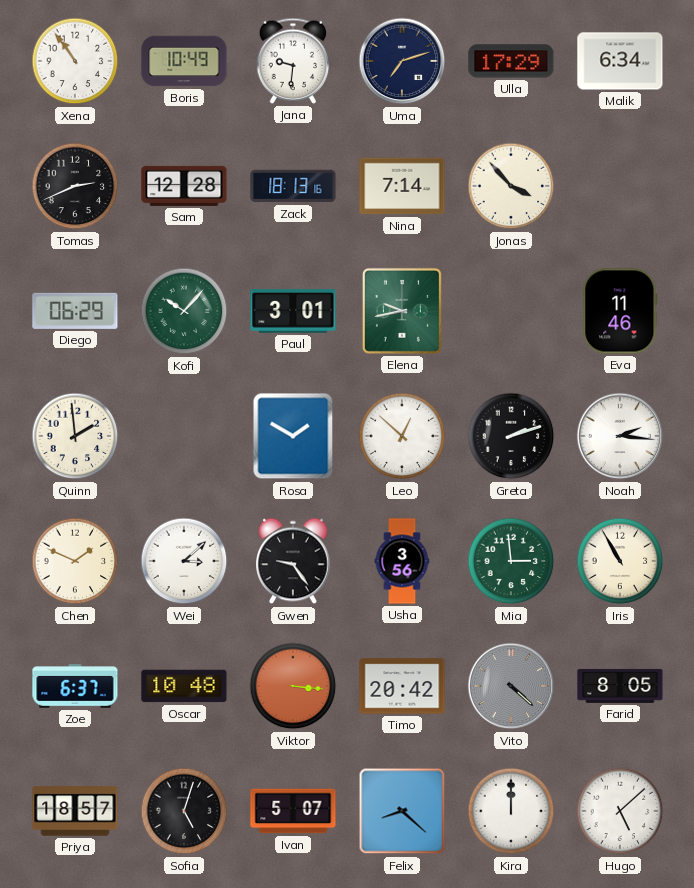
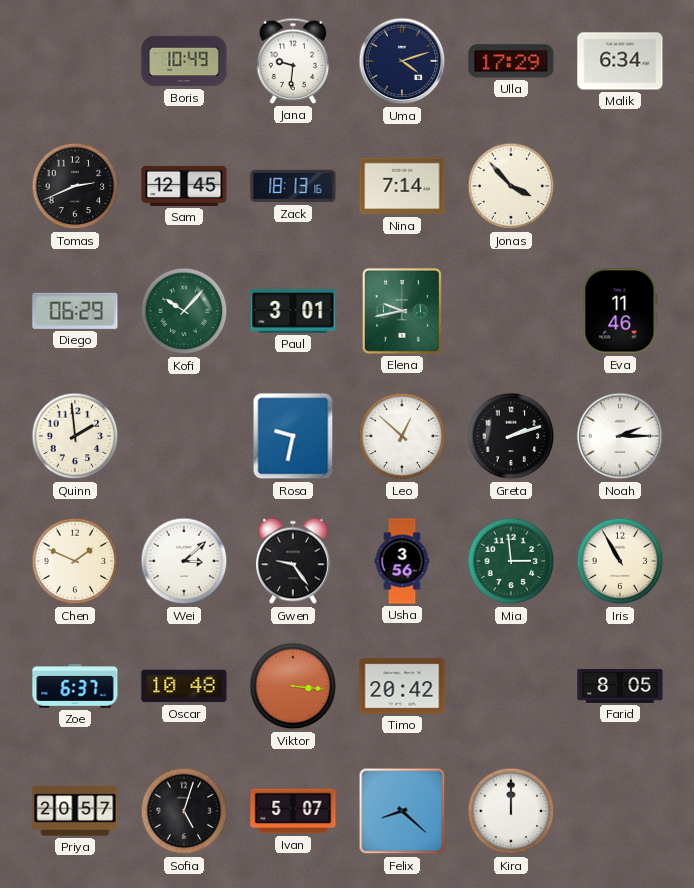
Xena: 10:54 -> none
Uma: 7:12 -> 4:12
Sam: 12:28 -> 12:45
Rosa: 1:50 -> 9:32
Noah: 2:16 -> 2:15
Vito: 4:22 -> none
Priya: 18:57 -> 20:57
Hugo: 5:08 -> none
